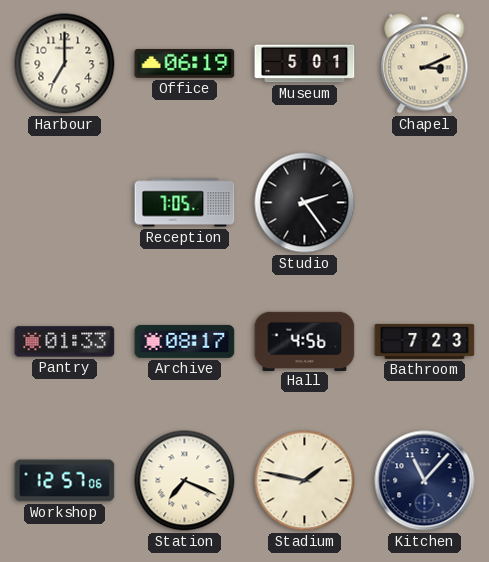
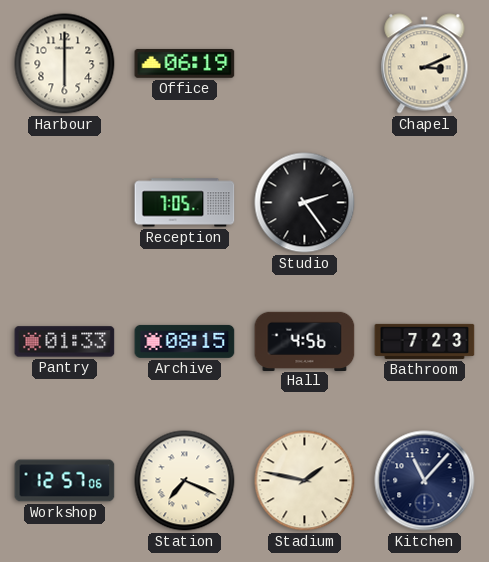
Harbour: 7:00 -> 6:00
Museum: 5:01 -> none
Archive: 08:17 -> 08:15
